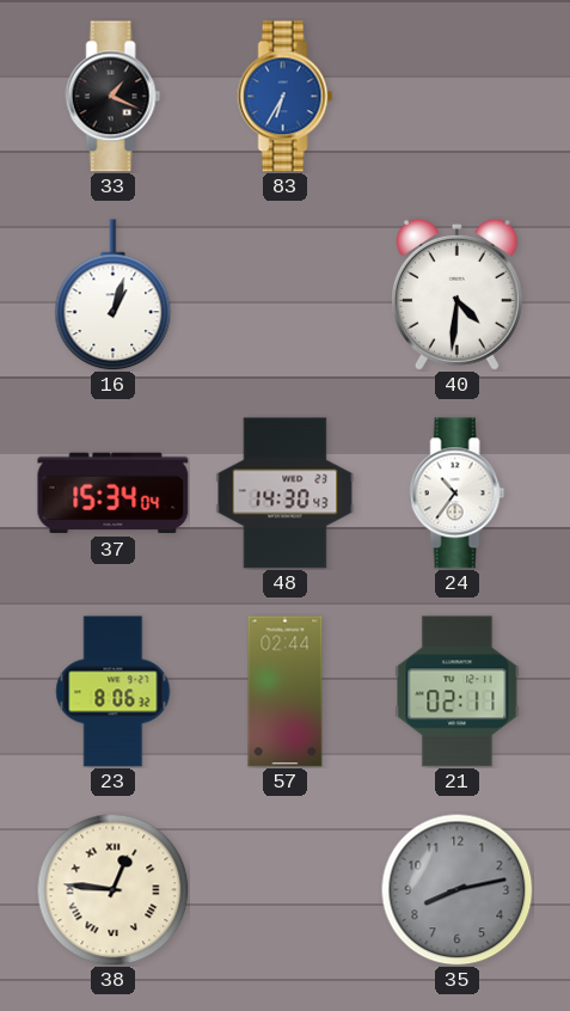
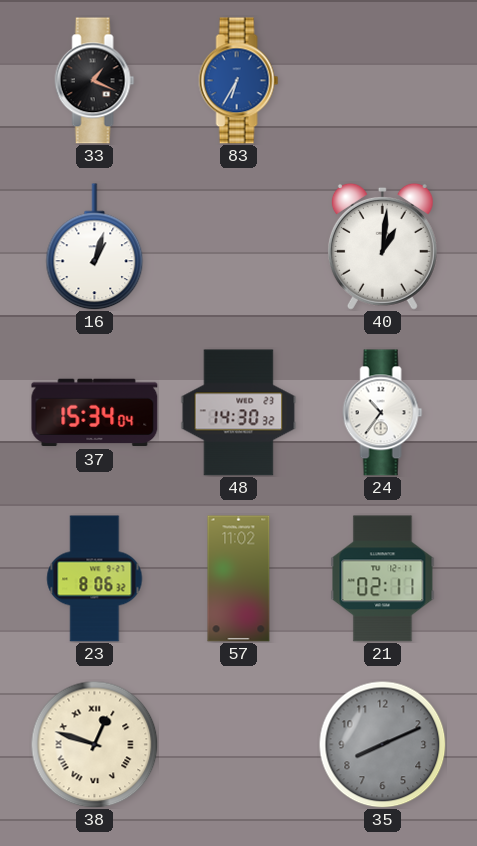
40: 4:31 -> 1:01
48: 14:30:43 -> 14:30:32
57: 02:44 -> 11:02
38: 12:46 -> 12:48
35: 8:13 -> 8:11
